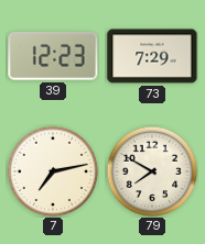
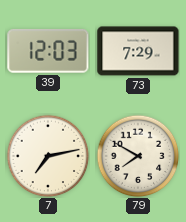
39: 12:23 -> 12:03
